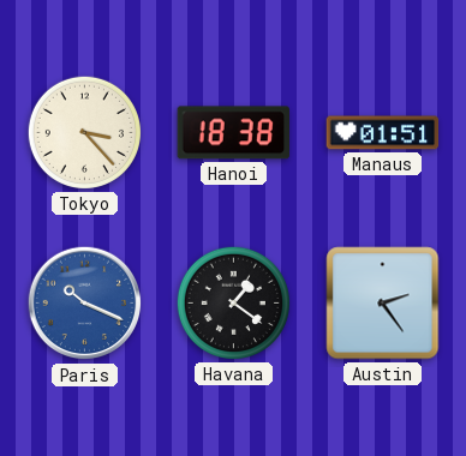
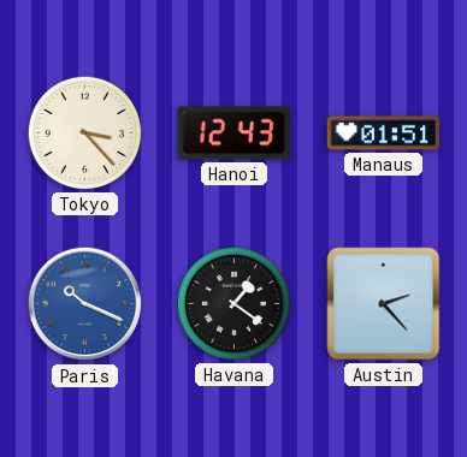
Hanoi: 18:38 -> 12:43
Austin: 2:24 -> 2:23
